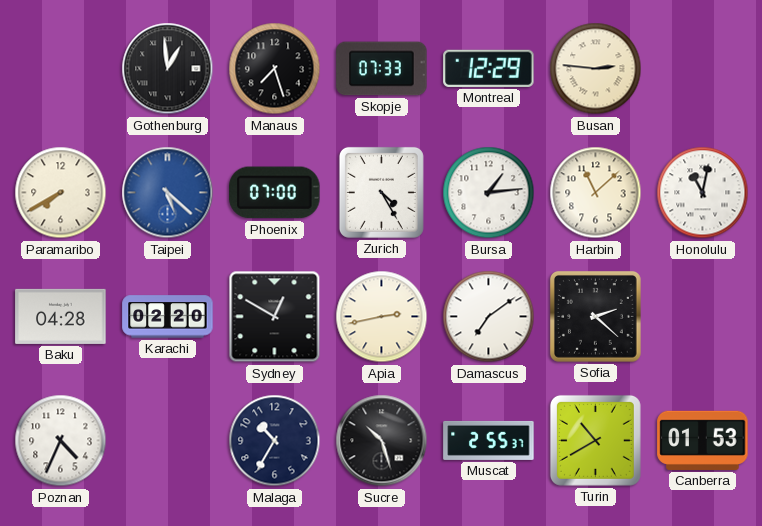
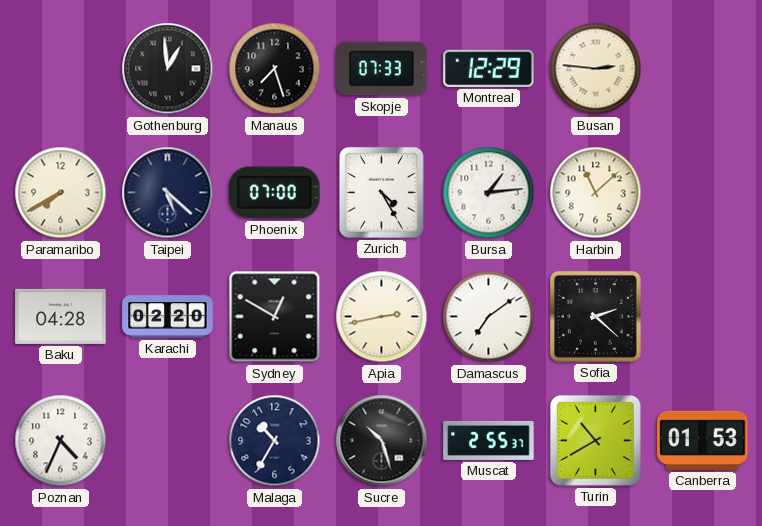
Taipei dial: blue -> navy
Honolulu: 11:02 -> none
